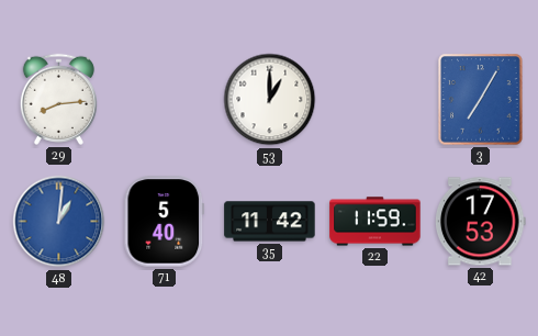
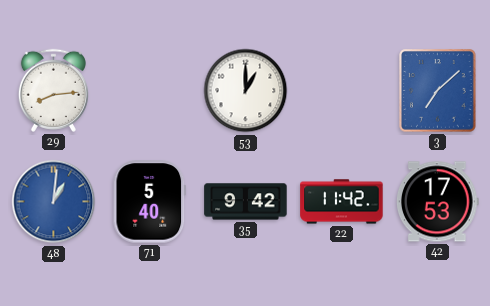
3: 7:05 -> 7:08
35: 11:42 -> 9:42
22: 11:59 -> 11:42
